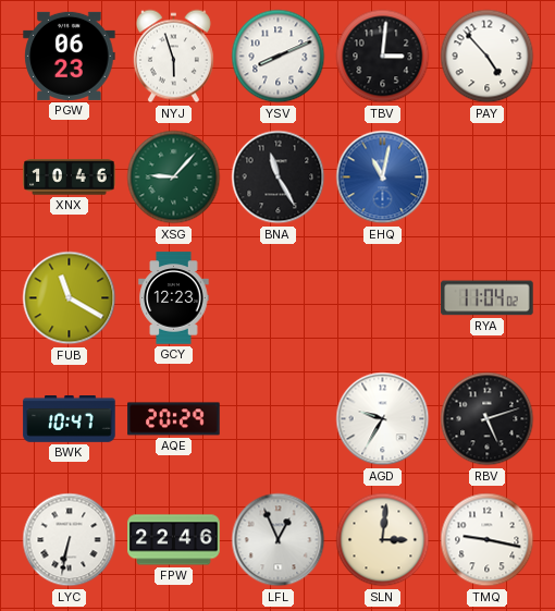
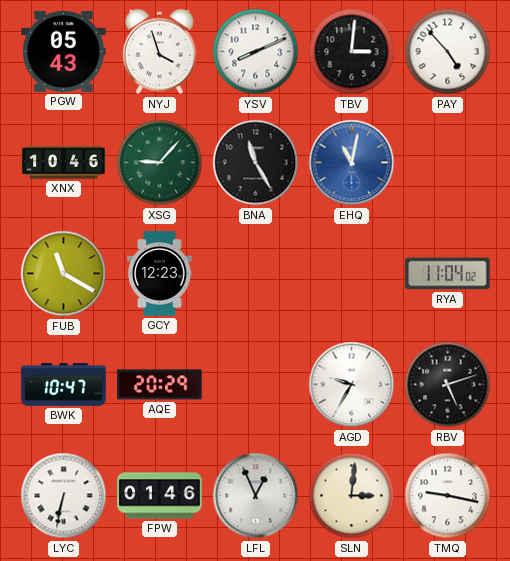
PGW: 06:23 -> 05:43
NYJ: 5:57 -> 3:57
FPW: 22:46 -> 01:46
